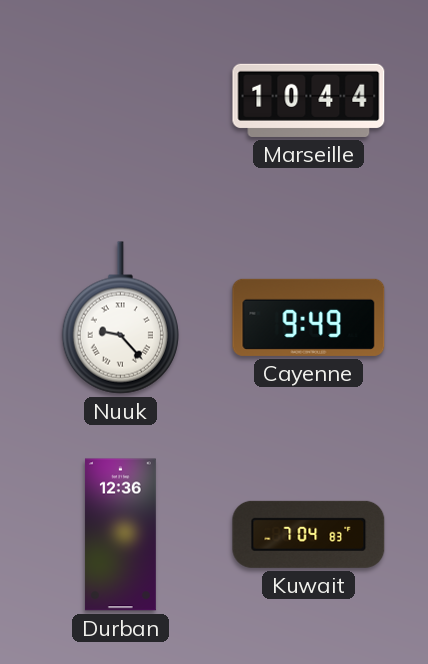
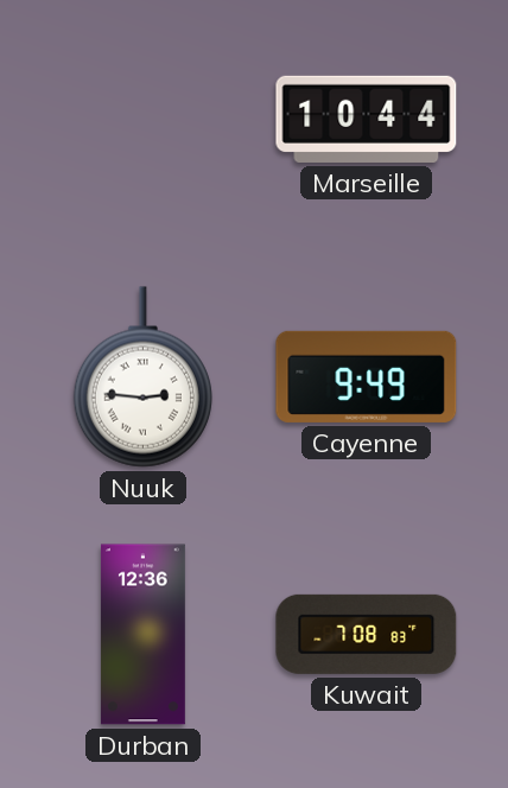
Nuuk: 9:23 -> 2:46
Kuwait: 7:04 -> 7:08
